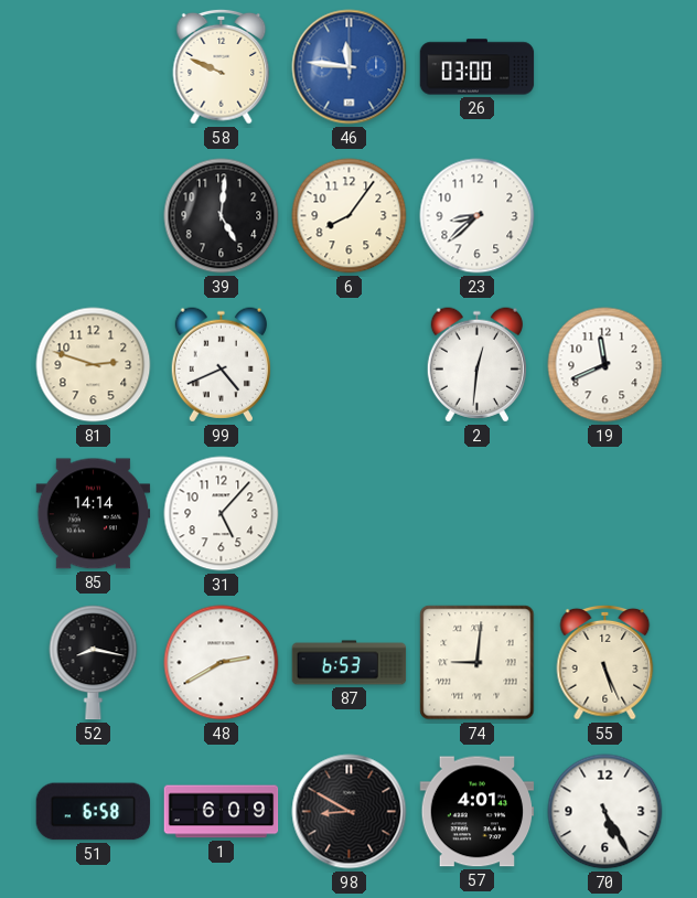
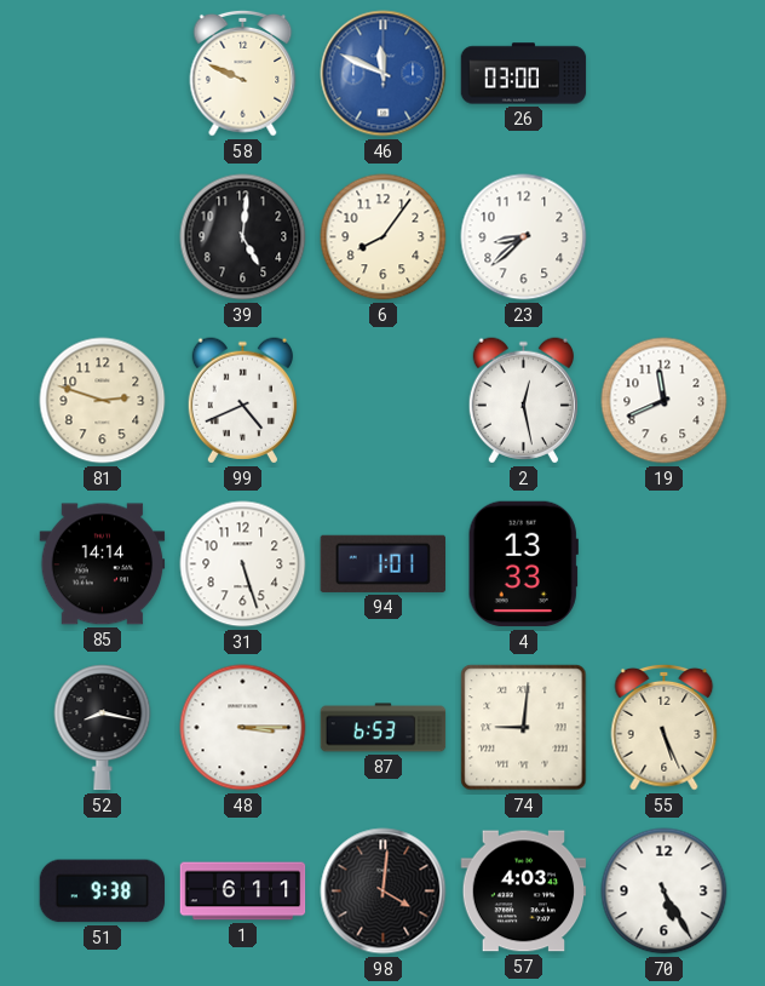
46: 11:46 -> 11:49
2: 12:31 -> 12:28
31: 5:07 -> 5:27
94: none -> 1:01
4: none -> 13:33
48: 2:40 -> 3:15
51: 6:58 -> 9:38
1: 6:09 -> 6:11
98: 8:50 -> 4:01
57: 4:01 -> 4:03
